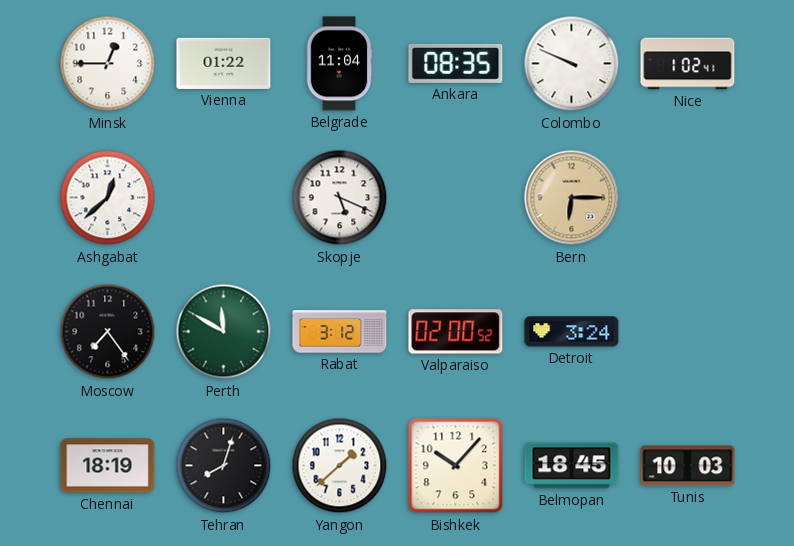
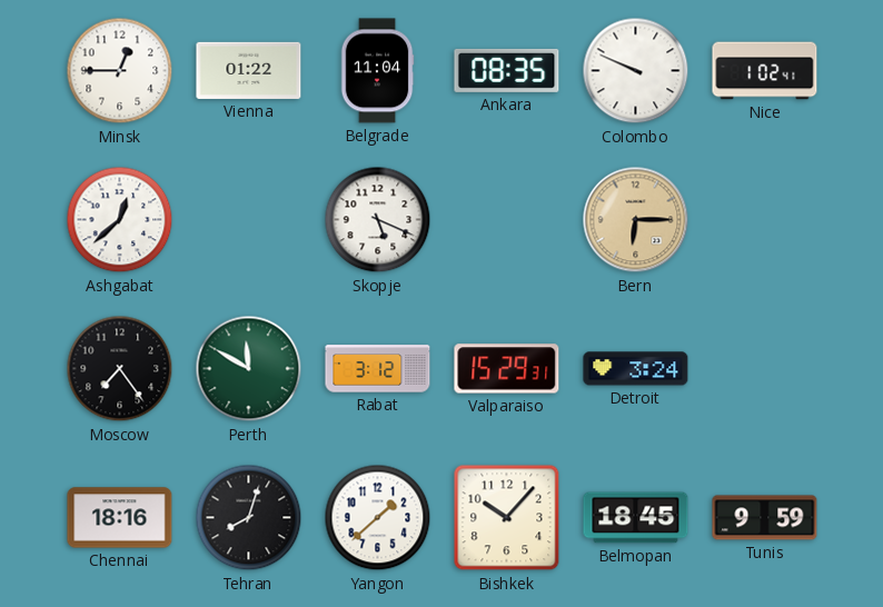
Valparaiso: 02:00 -> 15:29
Chennai: 18:19 -> 18:16
Tunis: 10:03 -> 9:59
